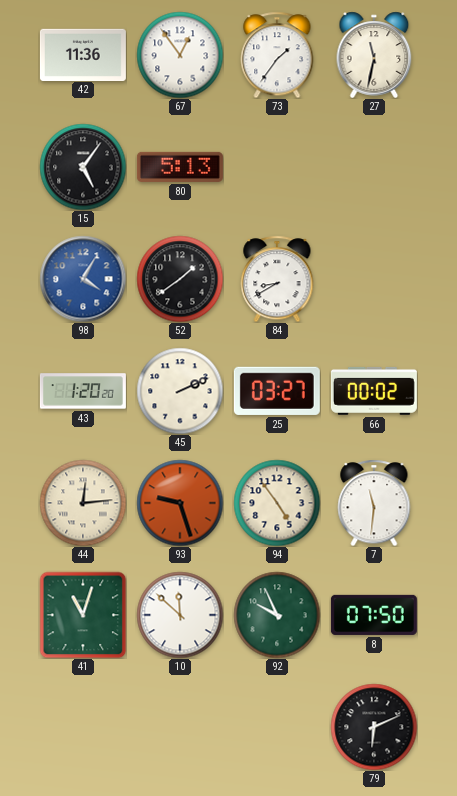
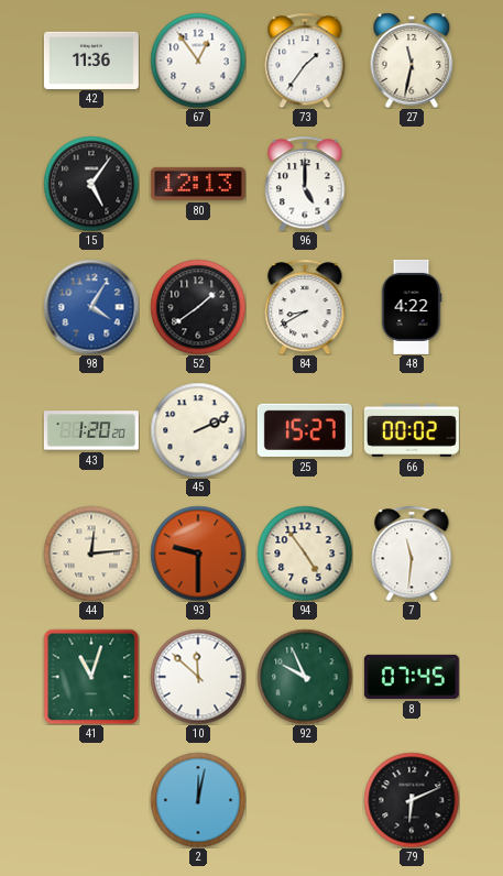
80: 5:13 -> 12:13
96: none -> 5:00
48: none -> 4:22
25: 03:27 -> 15:27
93: 9:27 -> 9:30
8: 07:50 -> 07:45
2: none -> 12:02
